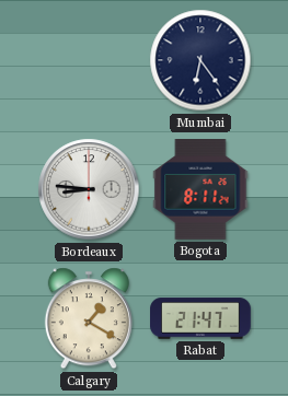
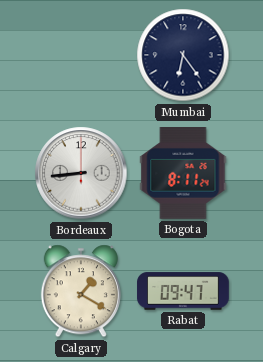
Bordeaux: 8:46 -> 8:44
Rabat: 21:47 -> 09:47
